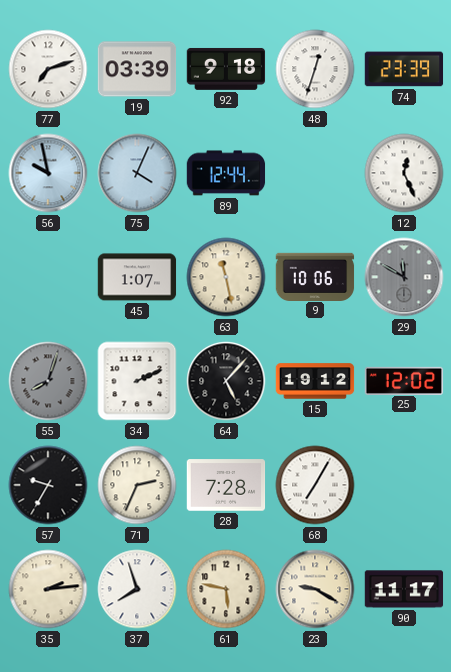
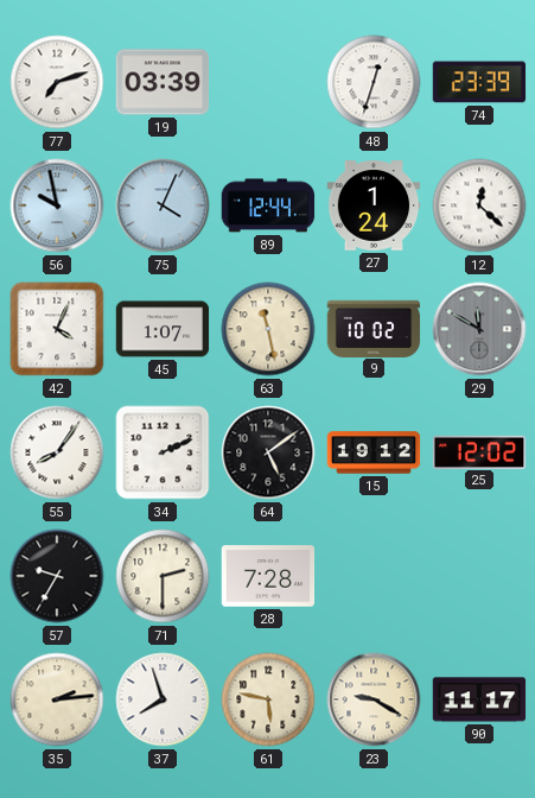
92: 9:18 -> none
27: none -> 1:24
12: 12:26 -> 12:22
42: none -> 4:04
9: 10:06 -> 10:02
55: 8:03 -> 8:06
55 dial: grey -> white
64: 5:07 -> 5:09
71: 2:34 -> 2:30
68: 7:05 -> none
